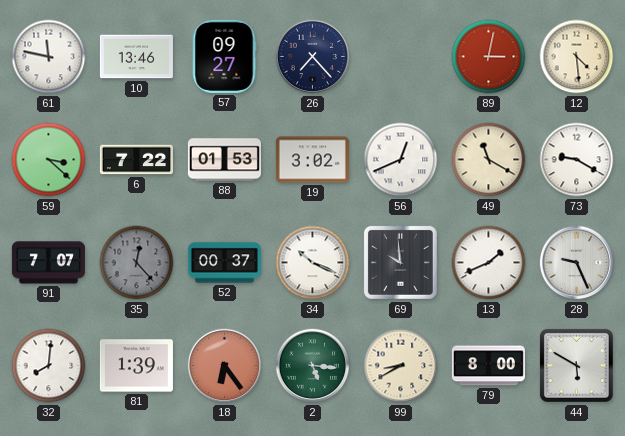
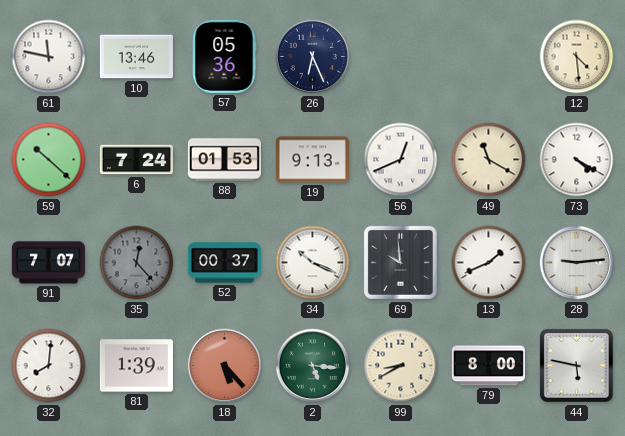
57: 09:27 -> 05:36
26: 7:23 -> 6:26
89: 3:02 -> none
59: 3:22 -> 10:22
6: 7:22 -> 7:24
19: 3:02 -> 9:13
73: 9:20 -> 4:20
28: 9:26 -> 9:14
18: 6:24 -> 5:23
44: 5:50 -> 5:47
